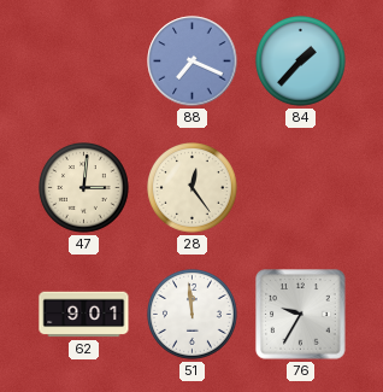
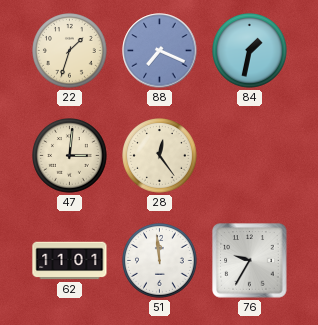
22: none -> 1:33
84: 1:37 -> 1:32
62: 9:01 -> 11:01
